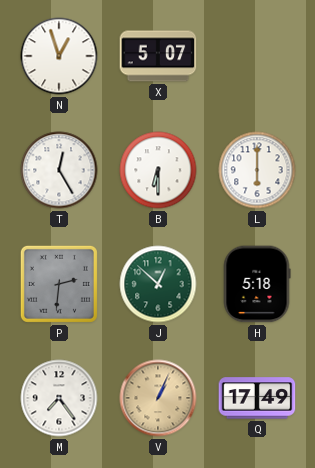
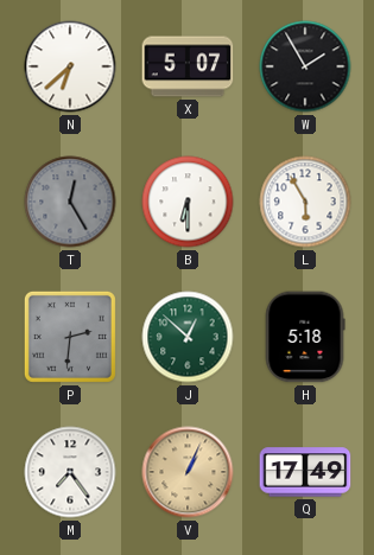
N: 12:57 -> 6:38
W: none -> 1:55
T dial: white -> grey
L: 6:00 -> 5:55
